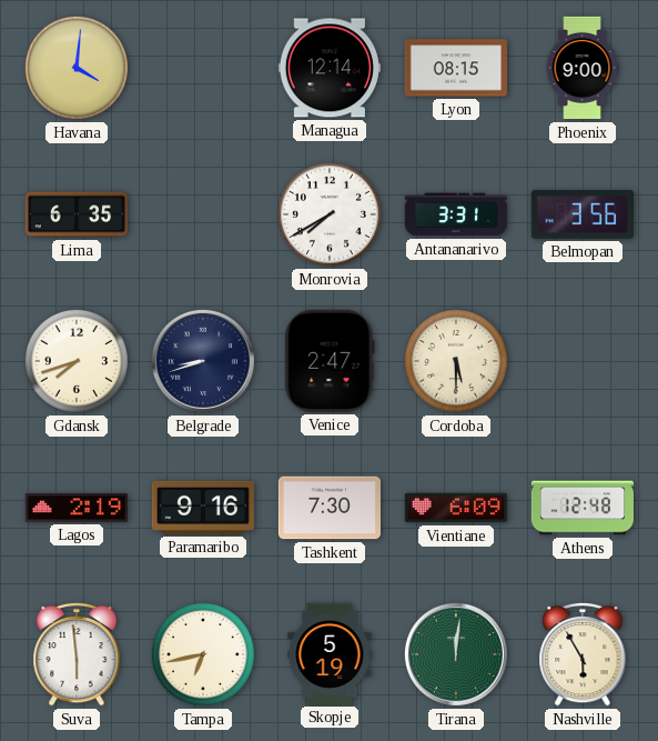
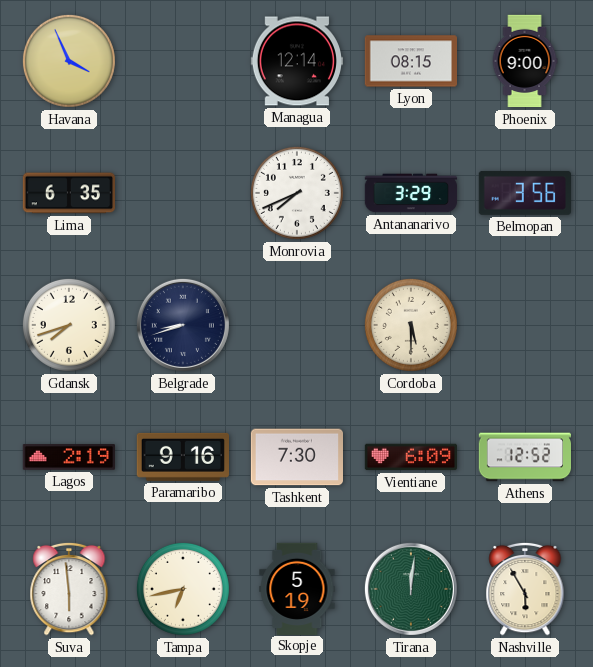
Havana: 4:01 -> 3:56
Monrovia: 7:40 -> 7:41
Antananarivo: 3:31 -> 3:29
Venice: 2:47 -> none
Athens: 12:48 -> 12:52
